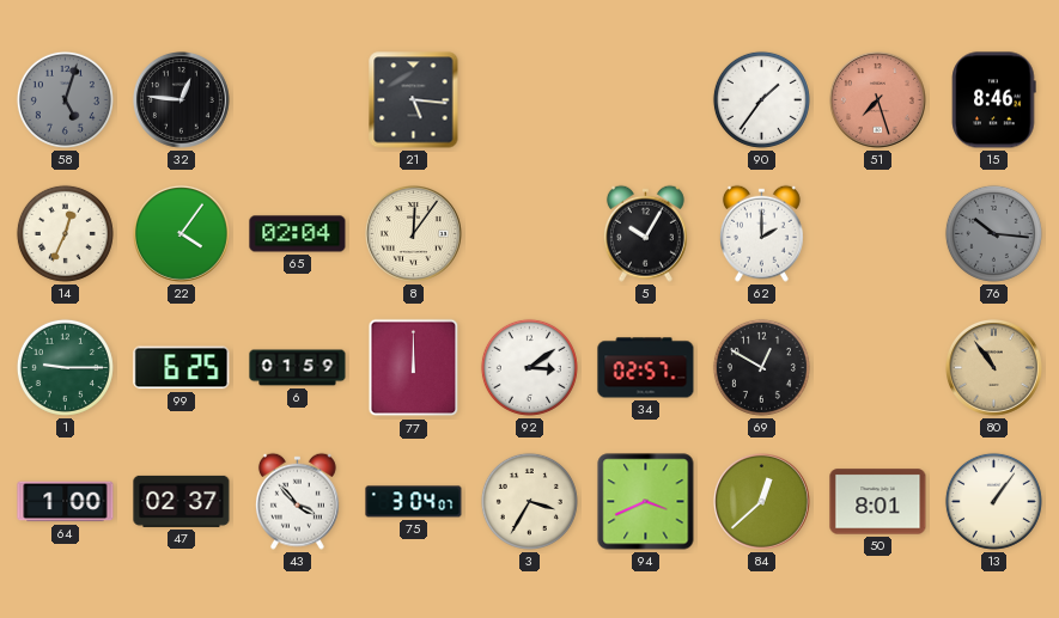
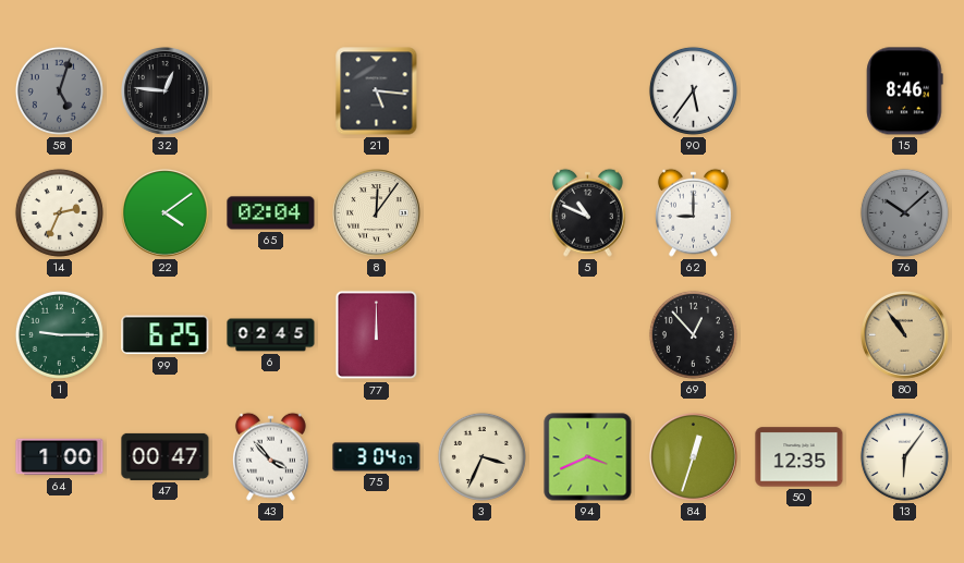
90: 1:36 -> 5:36
51: 7:27 -> none
14: 12:34 -> 2:34
22: 4:06 -> 4:09
5: 10:05 -> 10:49
62: 2:00 -> 9:00
76: 10:16 -> 10:08
6: 01:59 -> 02:45
92: 3:09 -> none
34: 02:57 -> none
69: 12:50 -> 12:53
47: 02:37 -> 00:47
3: 3:35 -> 3:34
84: 12:38 -> 12:33
50: 8:01 -> 12:35
13: 1:06 -> 6:06
